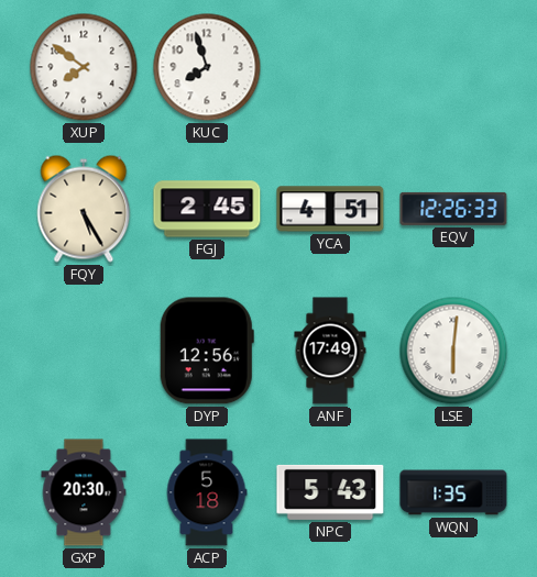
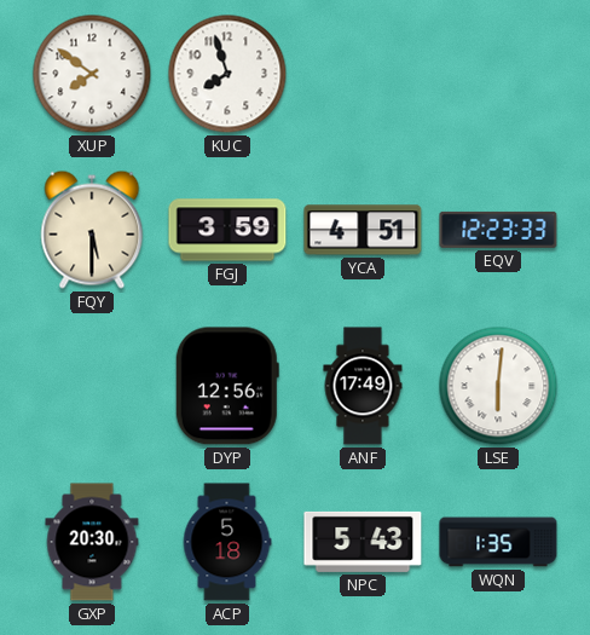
FQY: 5:25 -> 5:30
FGJ: 2:45 -> 3:59
EQV: 12:26 -> 12:23
